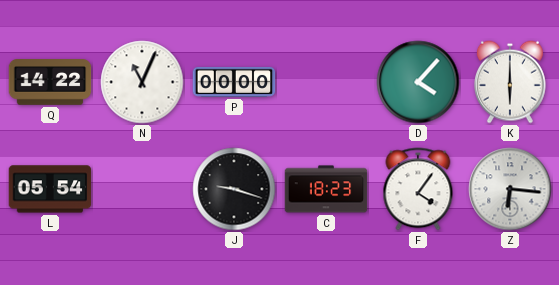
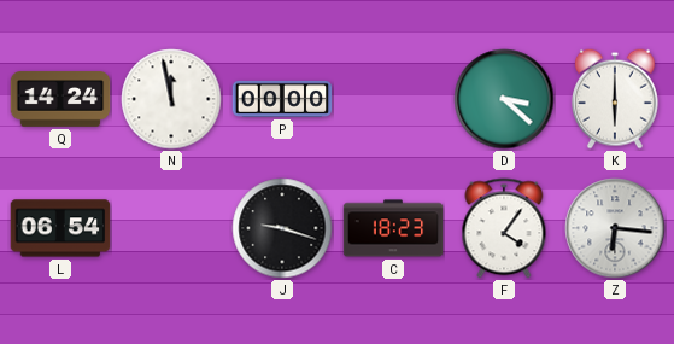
Q: 14:22 -> 14:24
N: 11:04 -> 11:58
D: 4:07 -> 3:22
L: 05:54 -> 06:54
